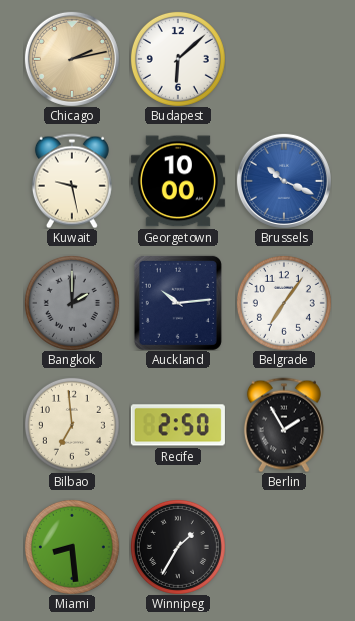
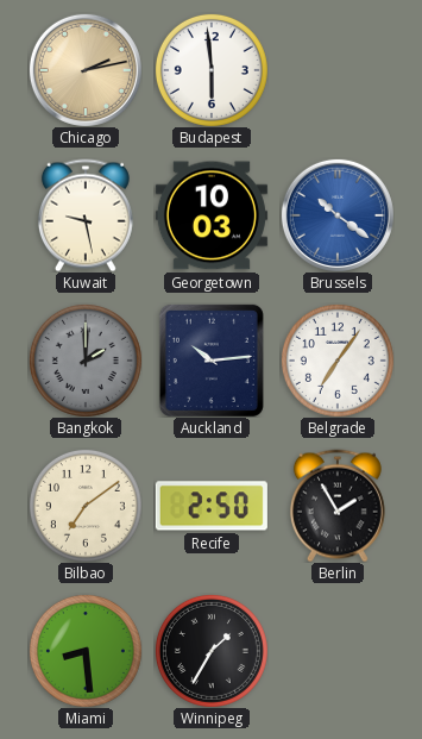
Budapest: 6:08 -> 5:59
Georgetown: 10:00 -> 10:03
Brussels: 10:19 -> 10:21
Bilbao: 6:59 -> 7:09
